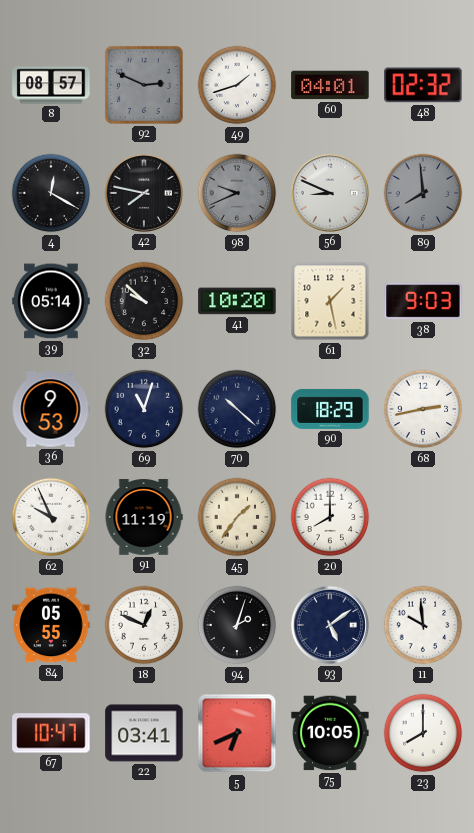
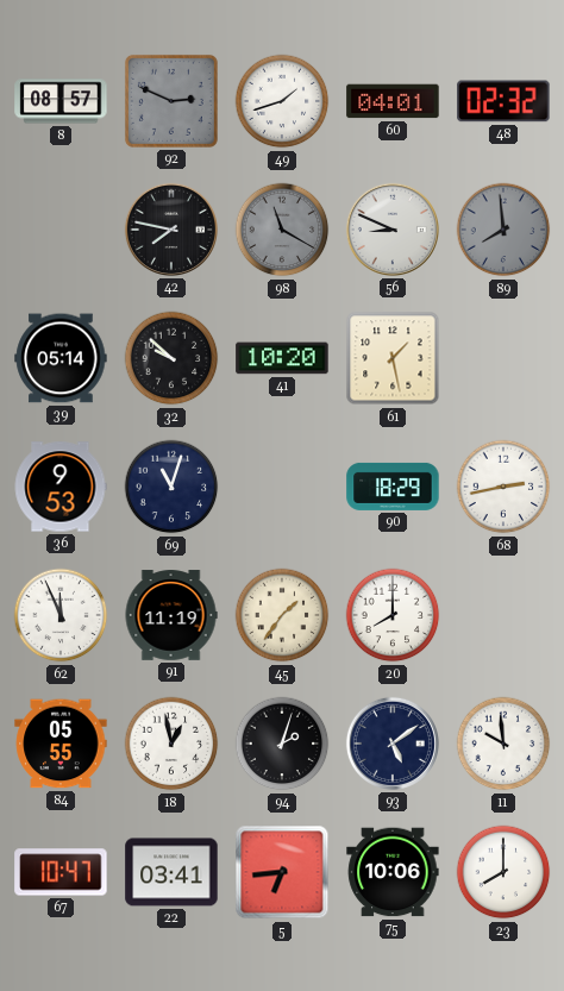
4: 12:20 -> none
98: 9:41 -> 11:20
38: 9:03 -> none
70: 10:22 -> none
62: 9:56 -> 11:56
18: 12:49 -> 12:58
5: 6:41 -> 6:44
75: 10:05 -> 10:06
